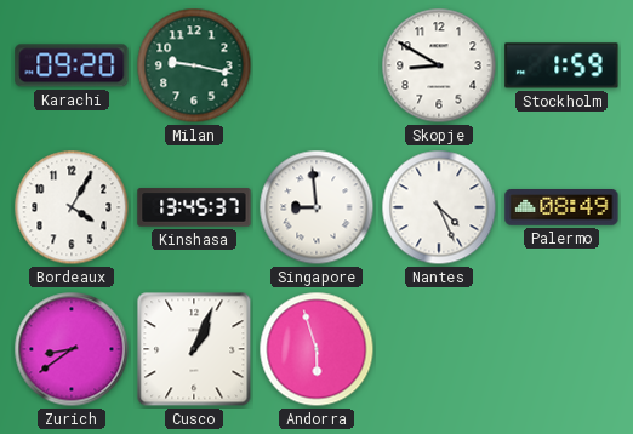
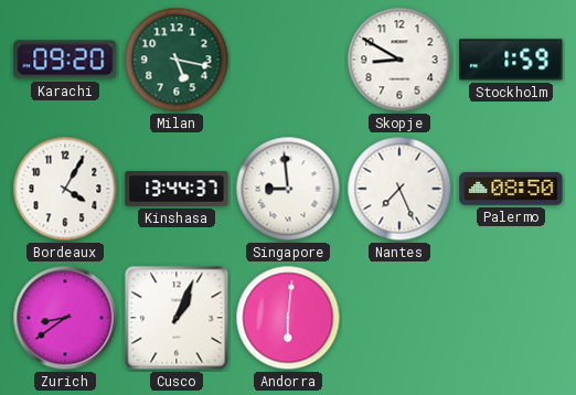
Milan: 9:17 -> 5:17
Kinshasa: 13:45 -> 13:44
Nantes: 4:26 -> 7:26
Palermo: 08:49 -> 08:50
Andorra: 5:57 -> 6:01
